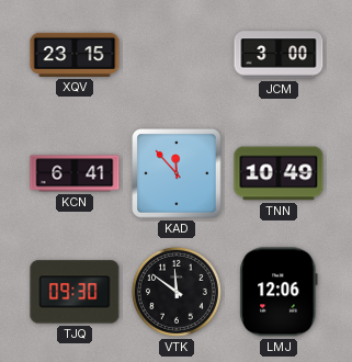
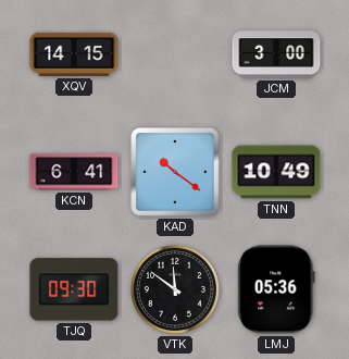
XQV: 23:15 -> 14:15
KAD: 11:53 -> 10:21
LMJ: 12:06 -> 05:36
